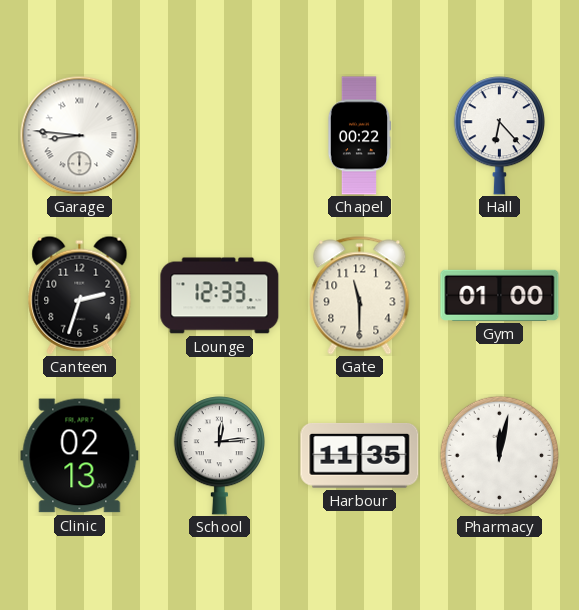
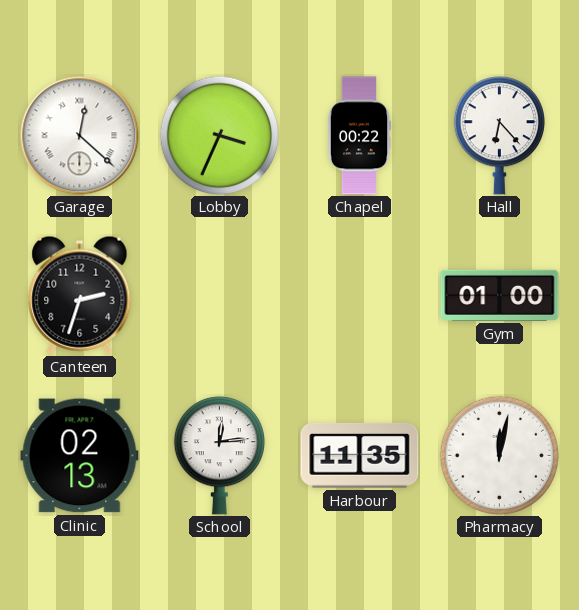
Garage: 8:46 -> 12:22
Lobby: none -> 3:34
Lounge: 12:33 -> none
Gate: 11:30 -> none
